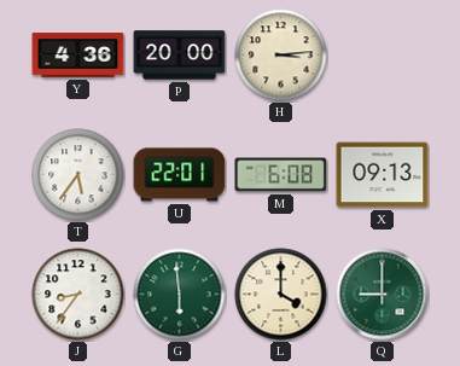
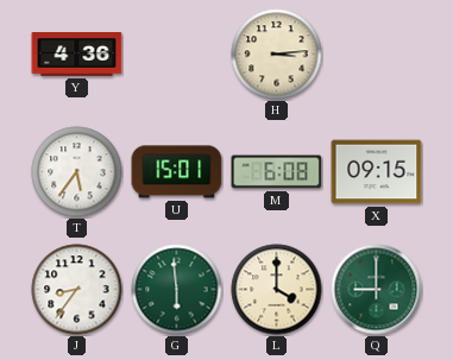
P: 20:00 -> none
U: 22:01 -> 15:01
X: 09:13 -> 09:15
